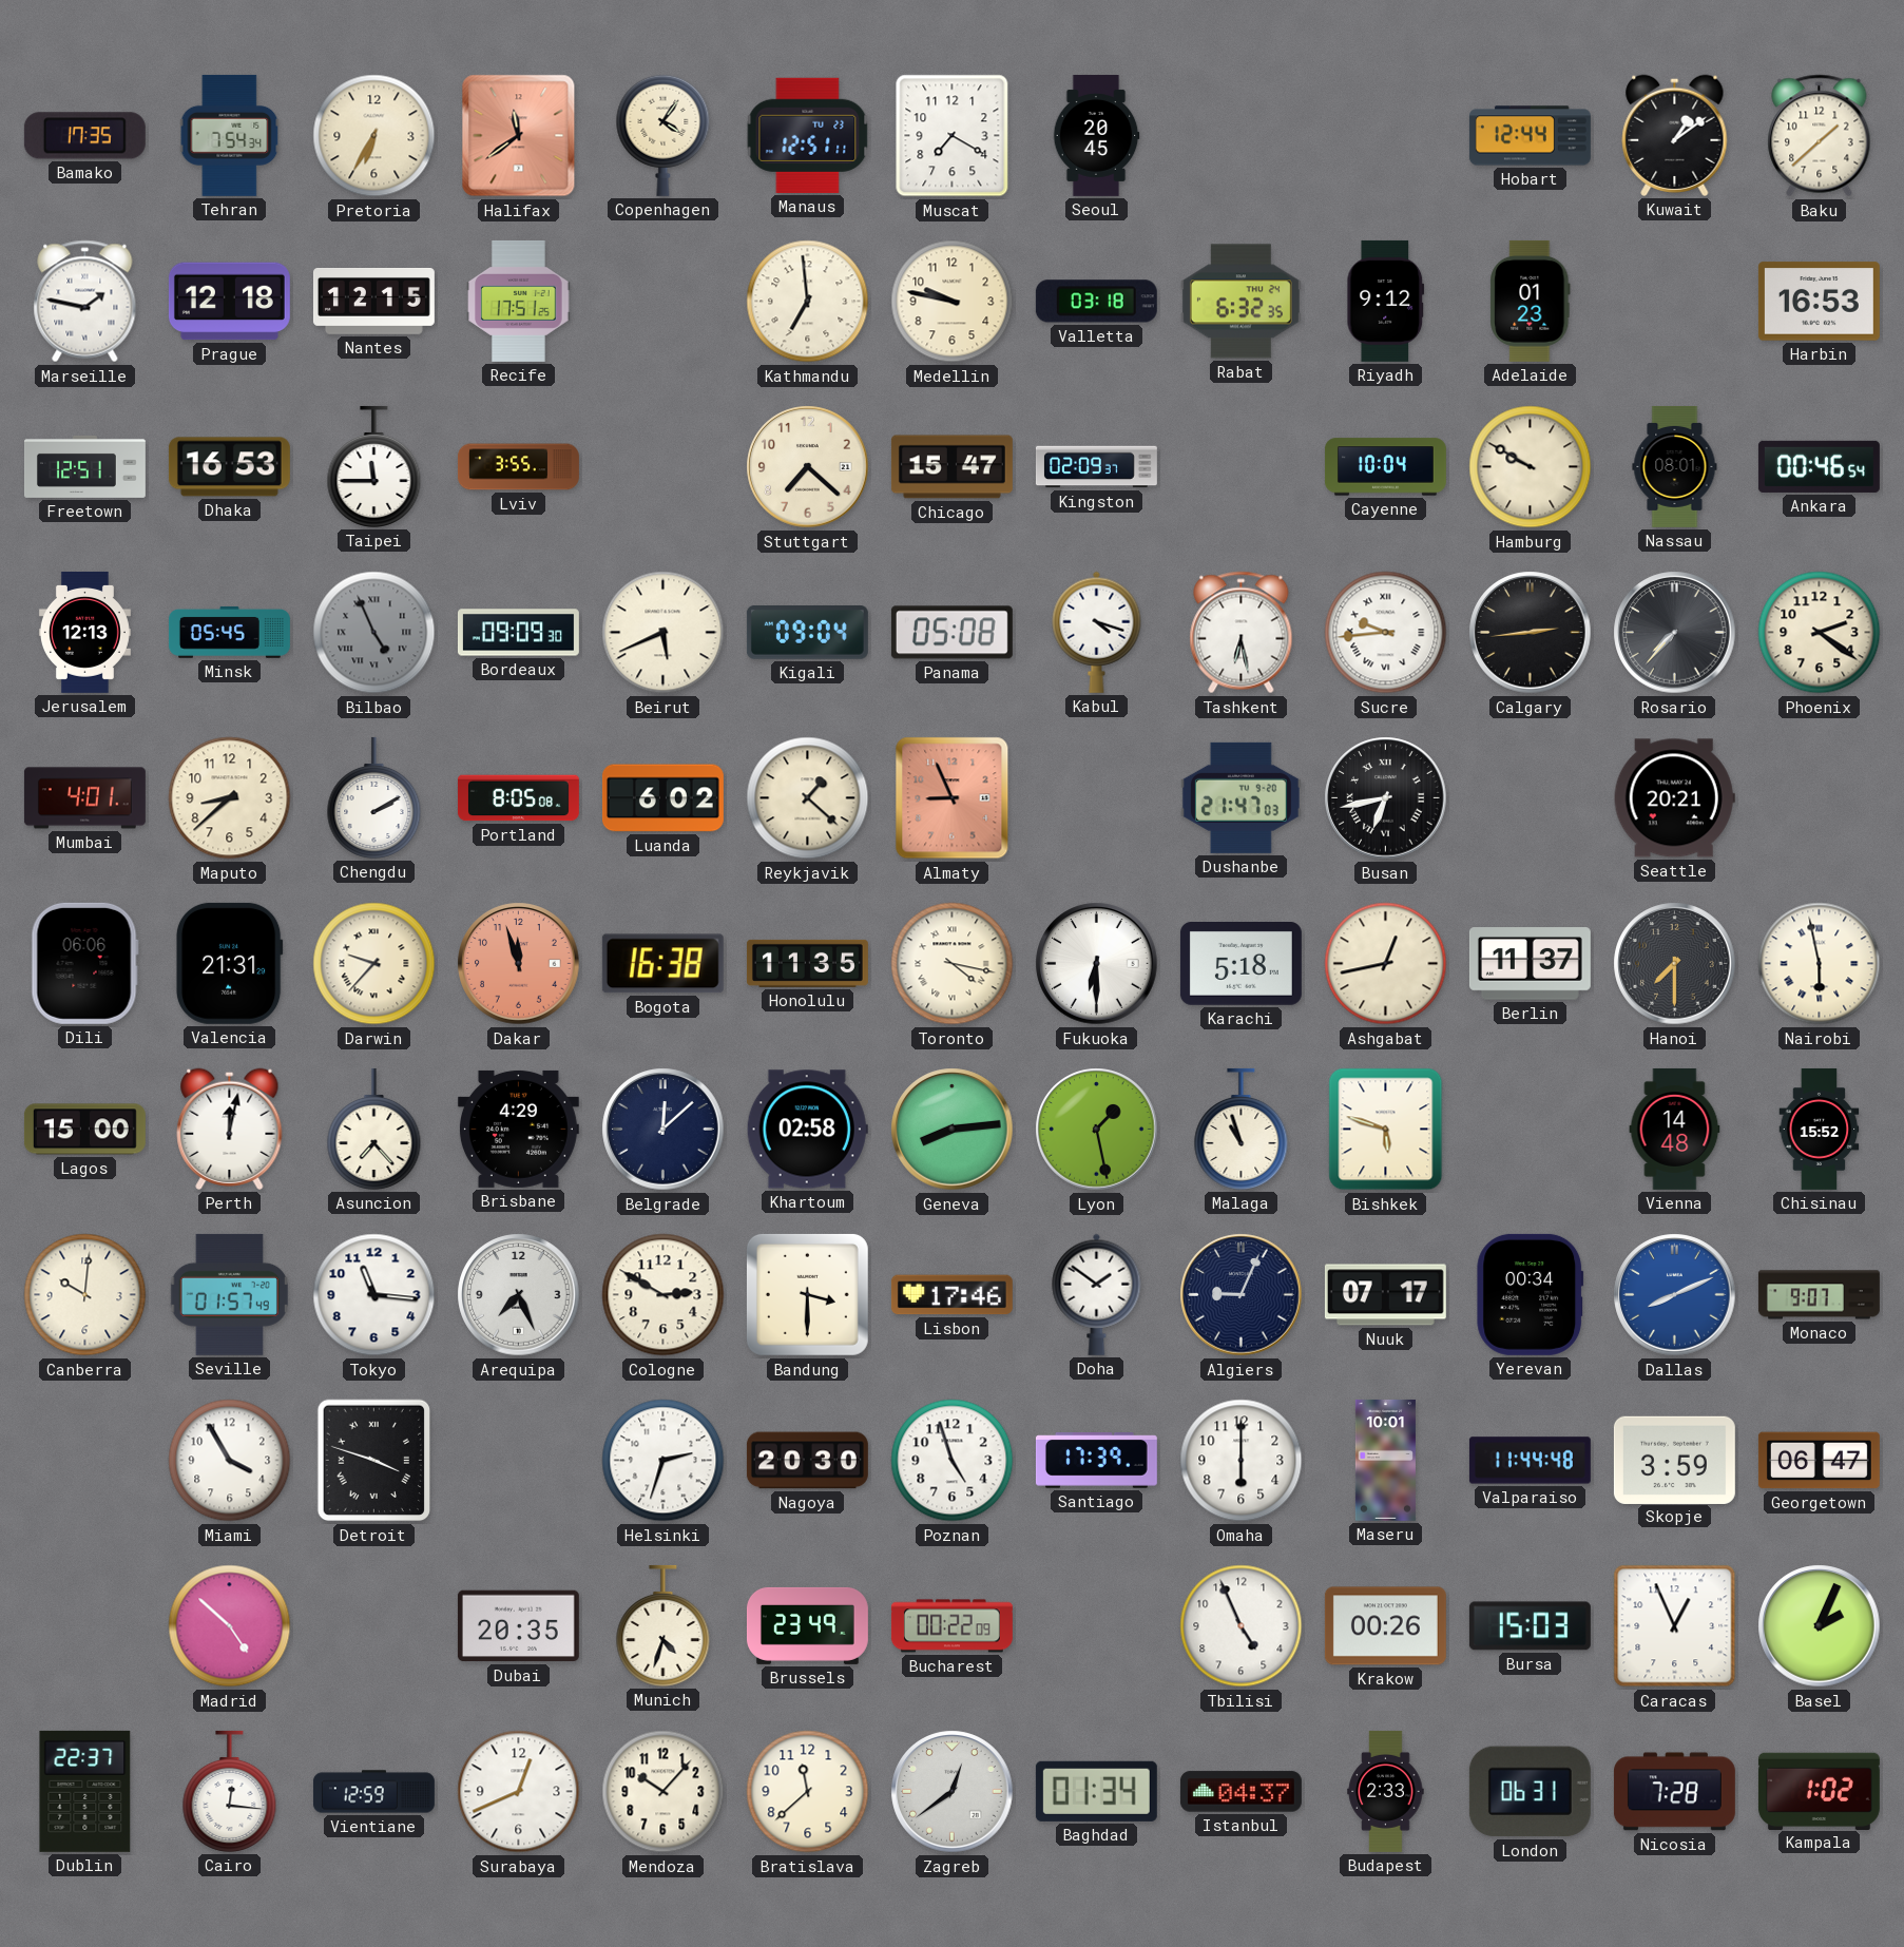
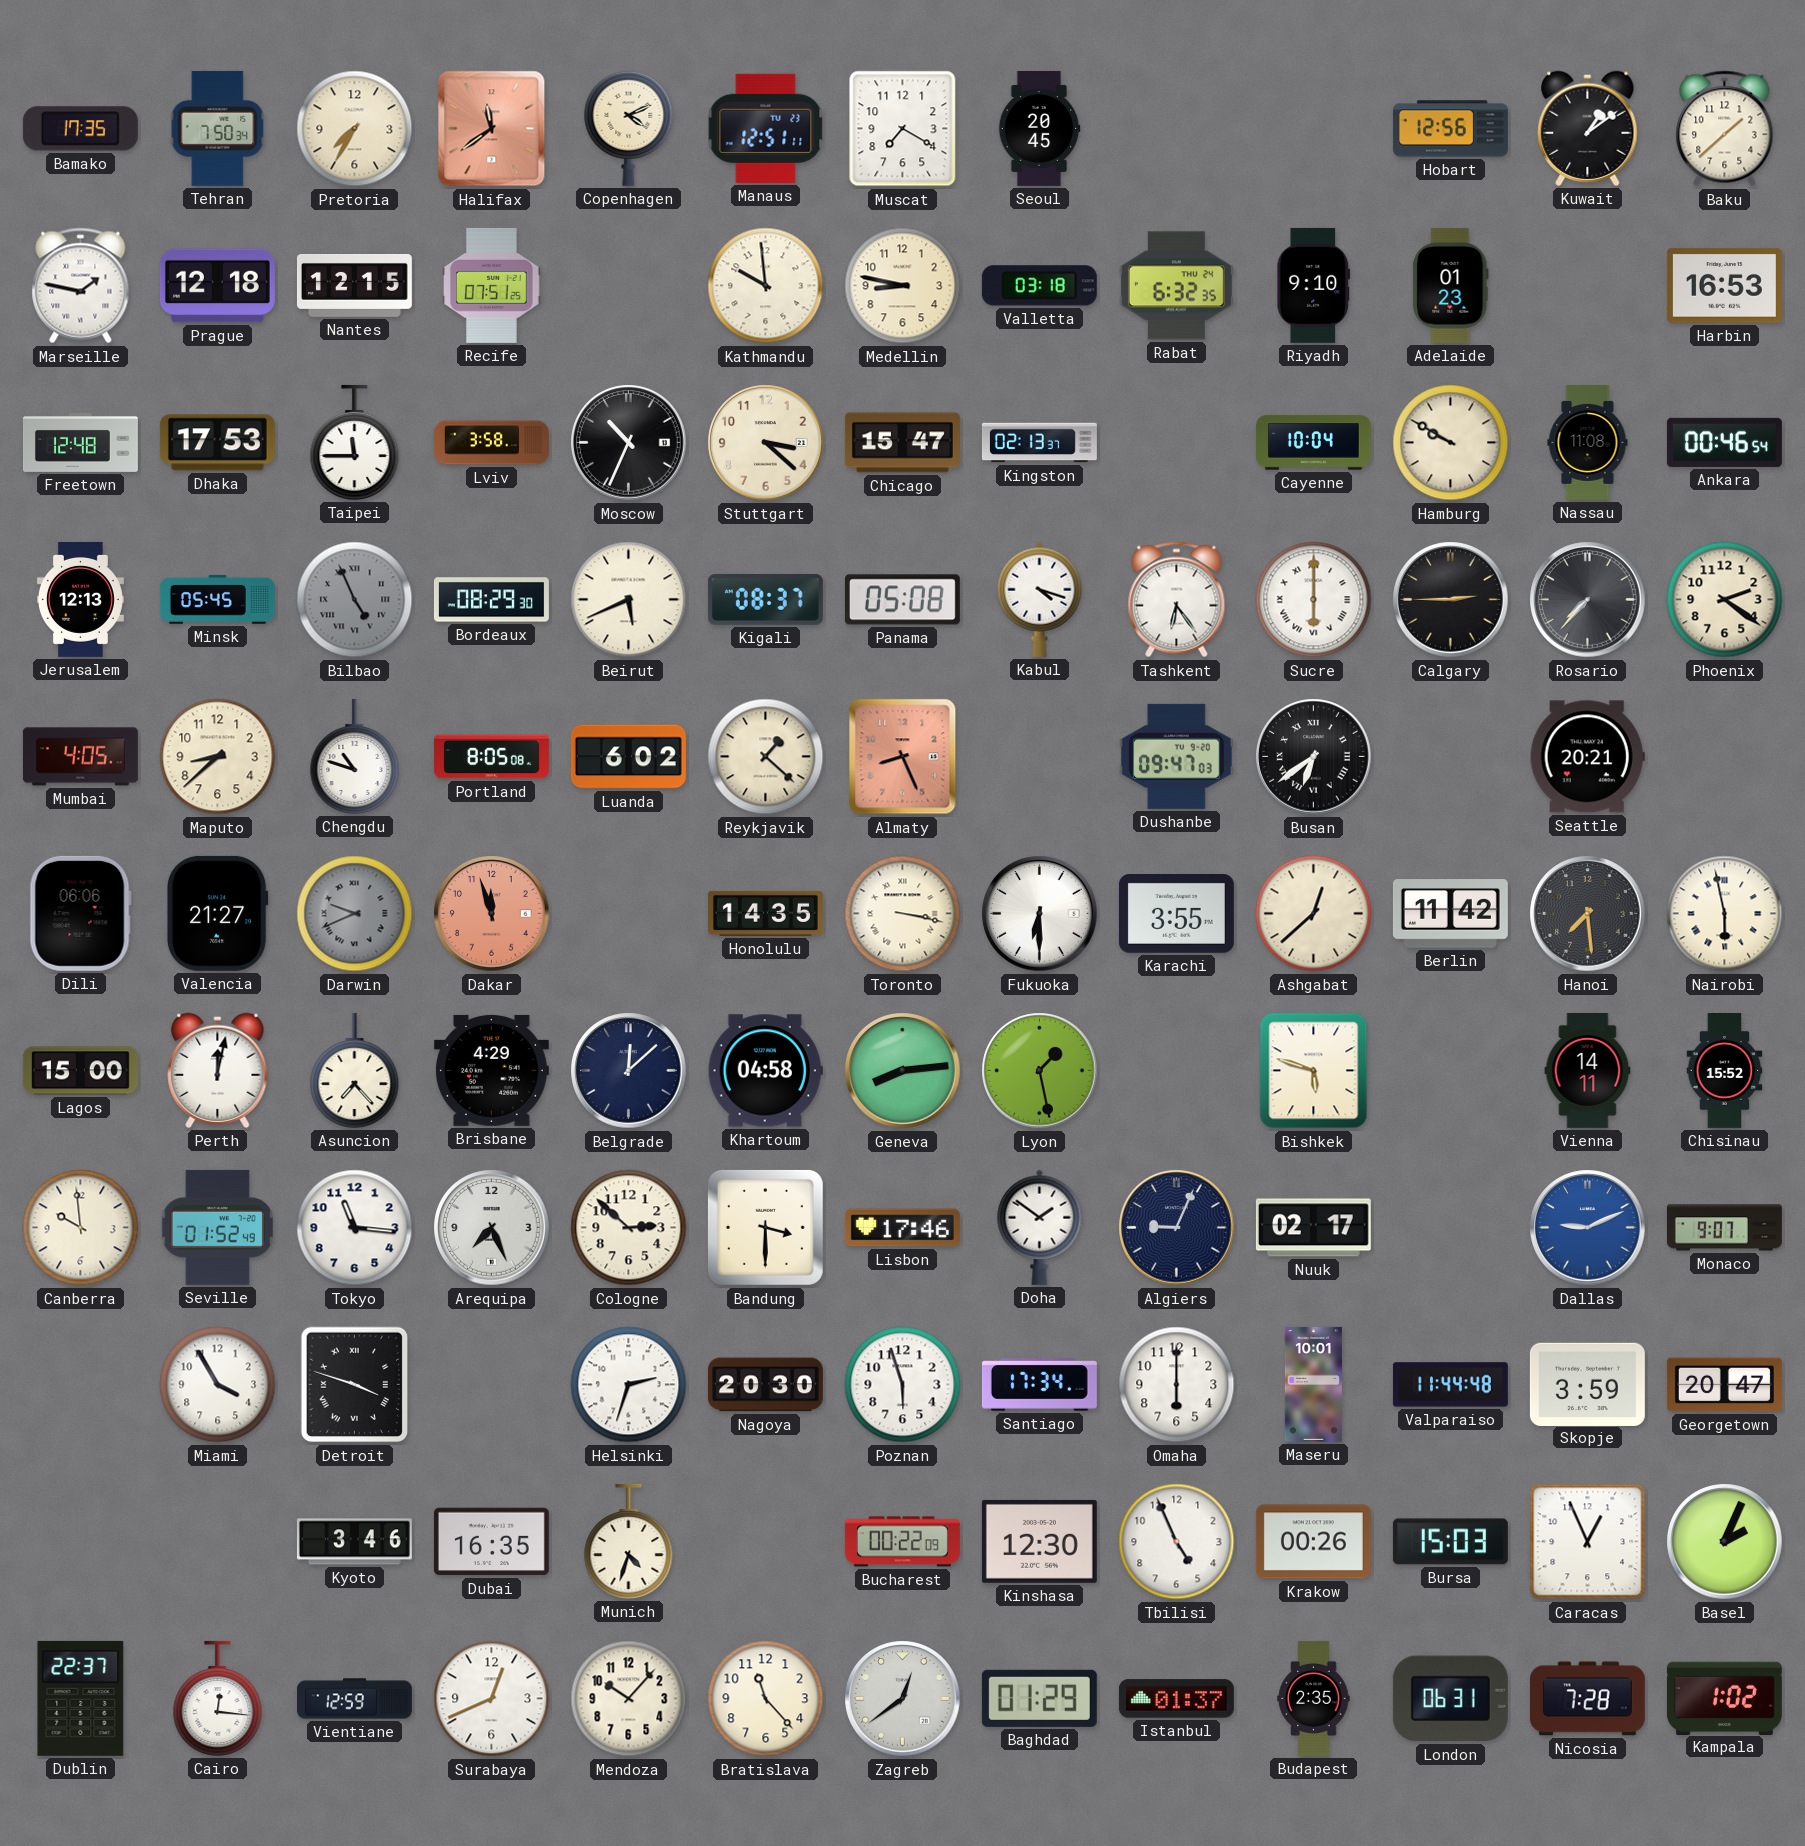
Tehran: 7:54 -> 7:50
Pretoria: 6:35 -> 7:35
Copenhagen: 4:06 -> 4:11
Hobart: 12:44 -> 12:56
Recife: 17:51 -> 07:51
Kathmandu: 6:59 -> 9:59
Medellin: 9:47 -> 8:47
Riyadh: 9:12 -> 9:10
Freetown: 12:51 -> 12:48
Dhaka: 16:53 -> 17:53
Lviv: 3:55 -> 3:58
Moscow: none -> 10:34
Stuttgart: 7:22 -> 3:22
Kingston: 02:09 -> 02:13
Nassau: 08:01 -> 11:08
Bordeaux: 09:09 -> 08:29
Kigali: 09:04 -> 08:37
Tashkent: 6:28 -> 6:24
Sucre: 9:44 -> 6:00
Calgary: 2:44 -> 2:45
Mumbai: 4:01 -> 4:05
Chengdu: 2:10 -> 10:48
Almaty: 8:56 -> 8:26
Dushanbe: 21:47 -> 09:47
Busan: 6:43 -> 6:39
Valencia: 21:31 -> 21:27
Darwin: 9:37 -> 9:41
Darwin dial: cream -> grey
Bogota: 16:38 -> none
Honolulu: 11:35 -> 14:35
Toronto: 4:17 -> 3:17
Karachi: 5:18 -> 3:55
Ashgabat: 12:43 -> 12:38
Berlin: 11:37 -> 11:42
Hanoi: 7:30 -> 7:29
Khartoum: 02:58 -> 04:58
Malaga: 10:57 -> none
Vienna: 14:48 -> 14:11
Canberra: 10:01 -> 9:59
Seville: 01:57 -> 01:52
Cologne: 2:50 -> 2:52
Nuuk: 07:17 -> 02:17
Yerevan: 00:34 -> none
Dallas: 8:11 -> 9:11
Poznan: 4:57 -> 5:57
Santiago: 17:39 -> 17:34
Georgetown: 06:47 -> 20:47
Madrid: 4:52 -> none
Kyoto: none -> 3:46
Dubai: 20:35 -> 16:35
Brussels: 23:49 -> none
Kinshasa: none -> 12:30
Bratislava: 11:38 -> 11:23
Baghdad: 01:34 -> 01:29
Istanbul: 04:37 -> 01:37
Budapest: 2:33 -> 2:35
